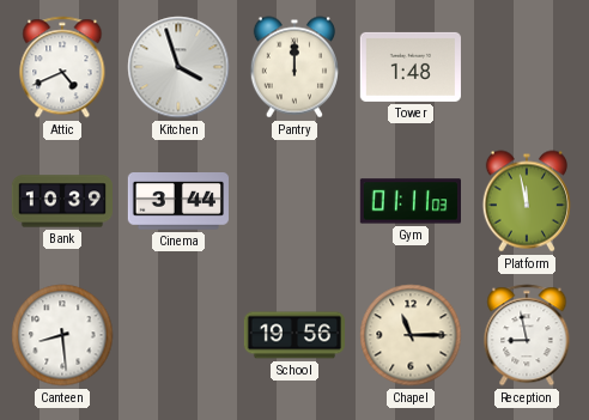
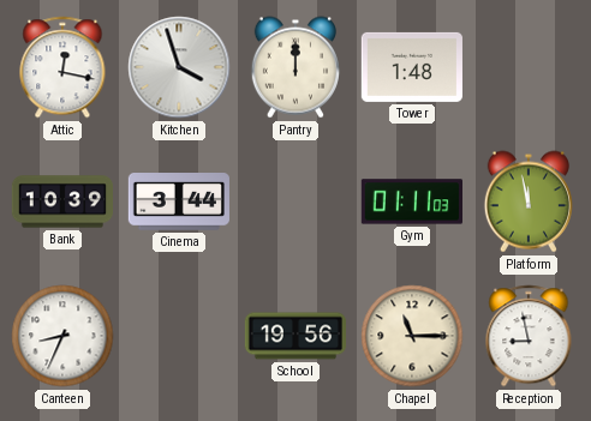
Attic: 4:41 -> 12:17
Canteen: 8:29 -> 8:34
